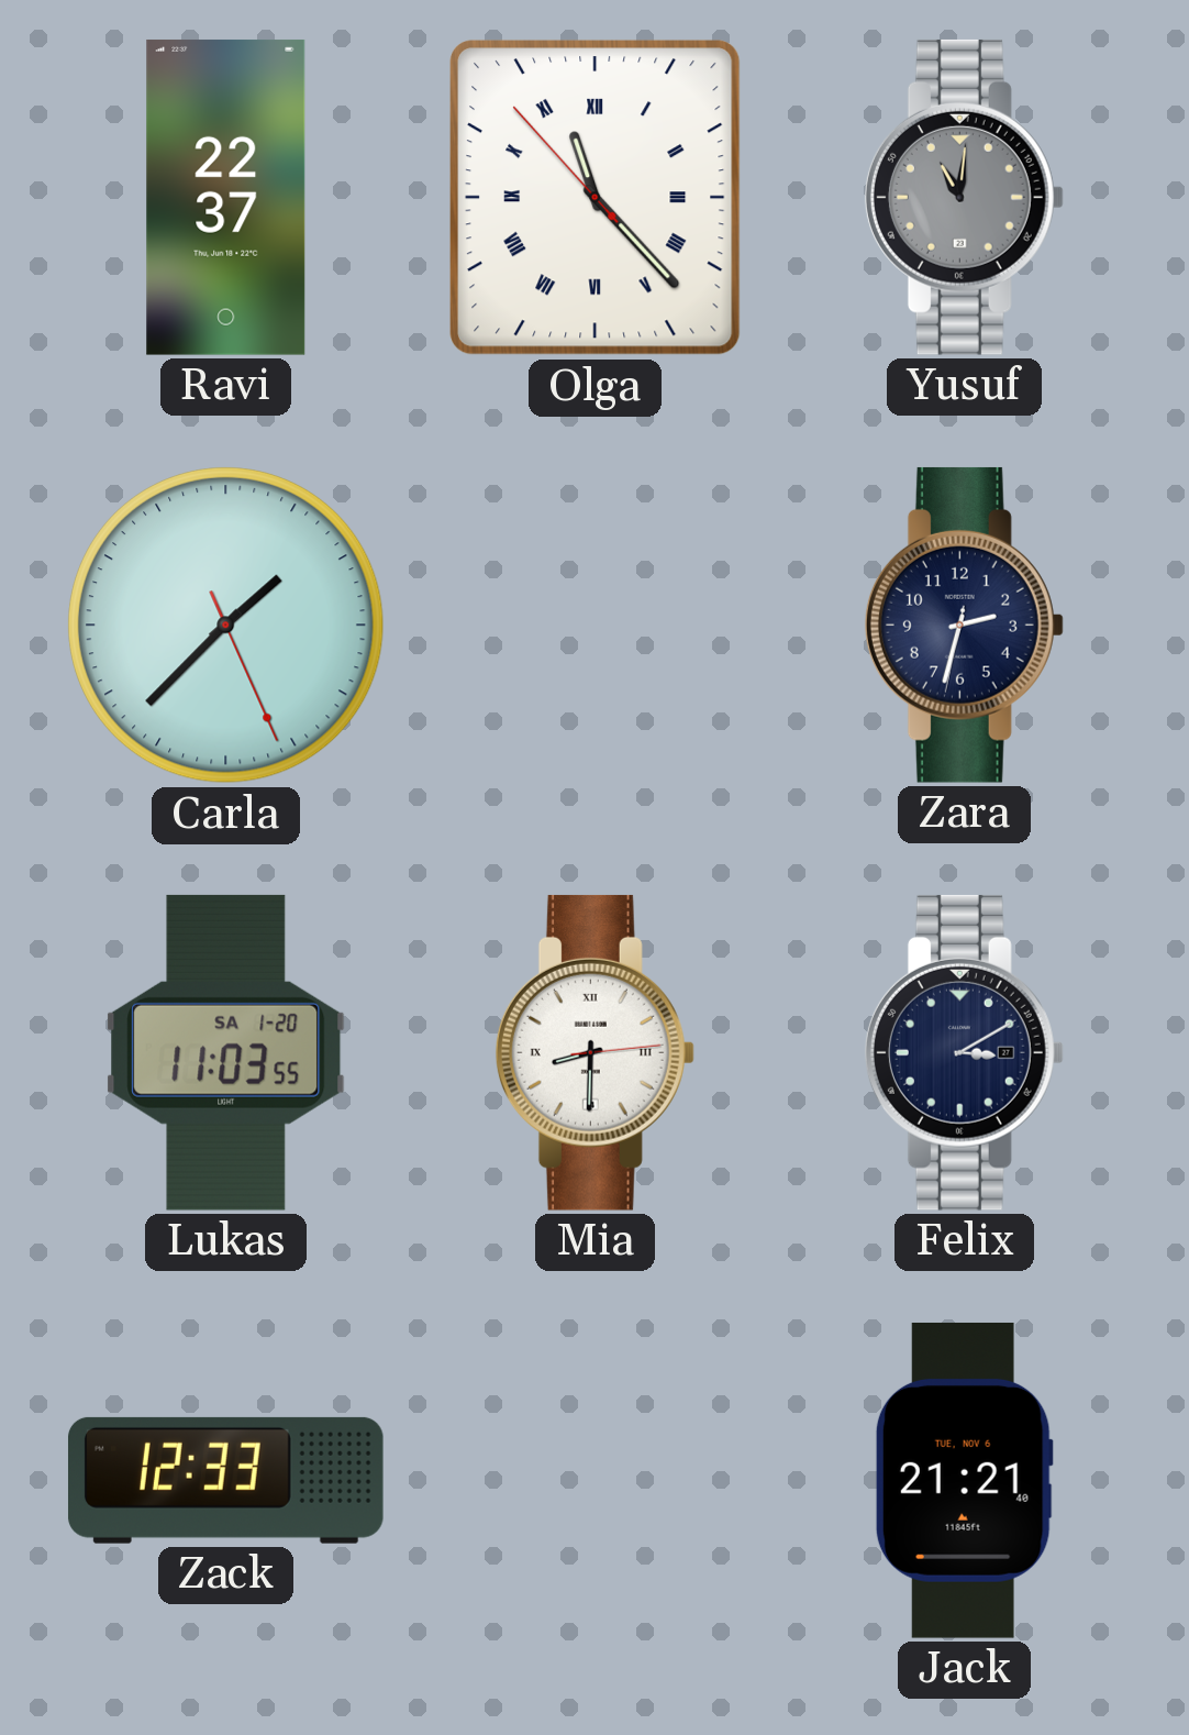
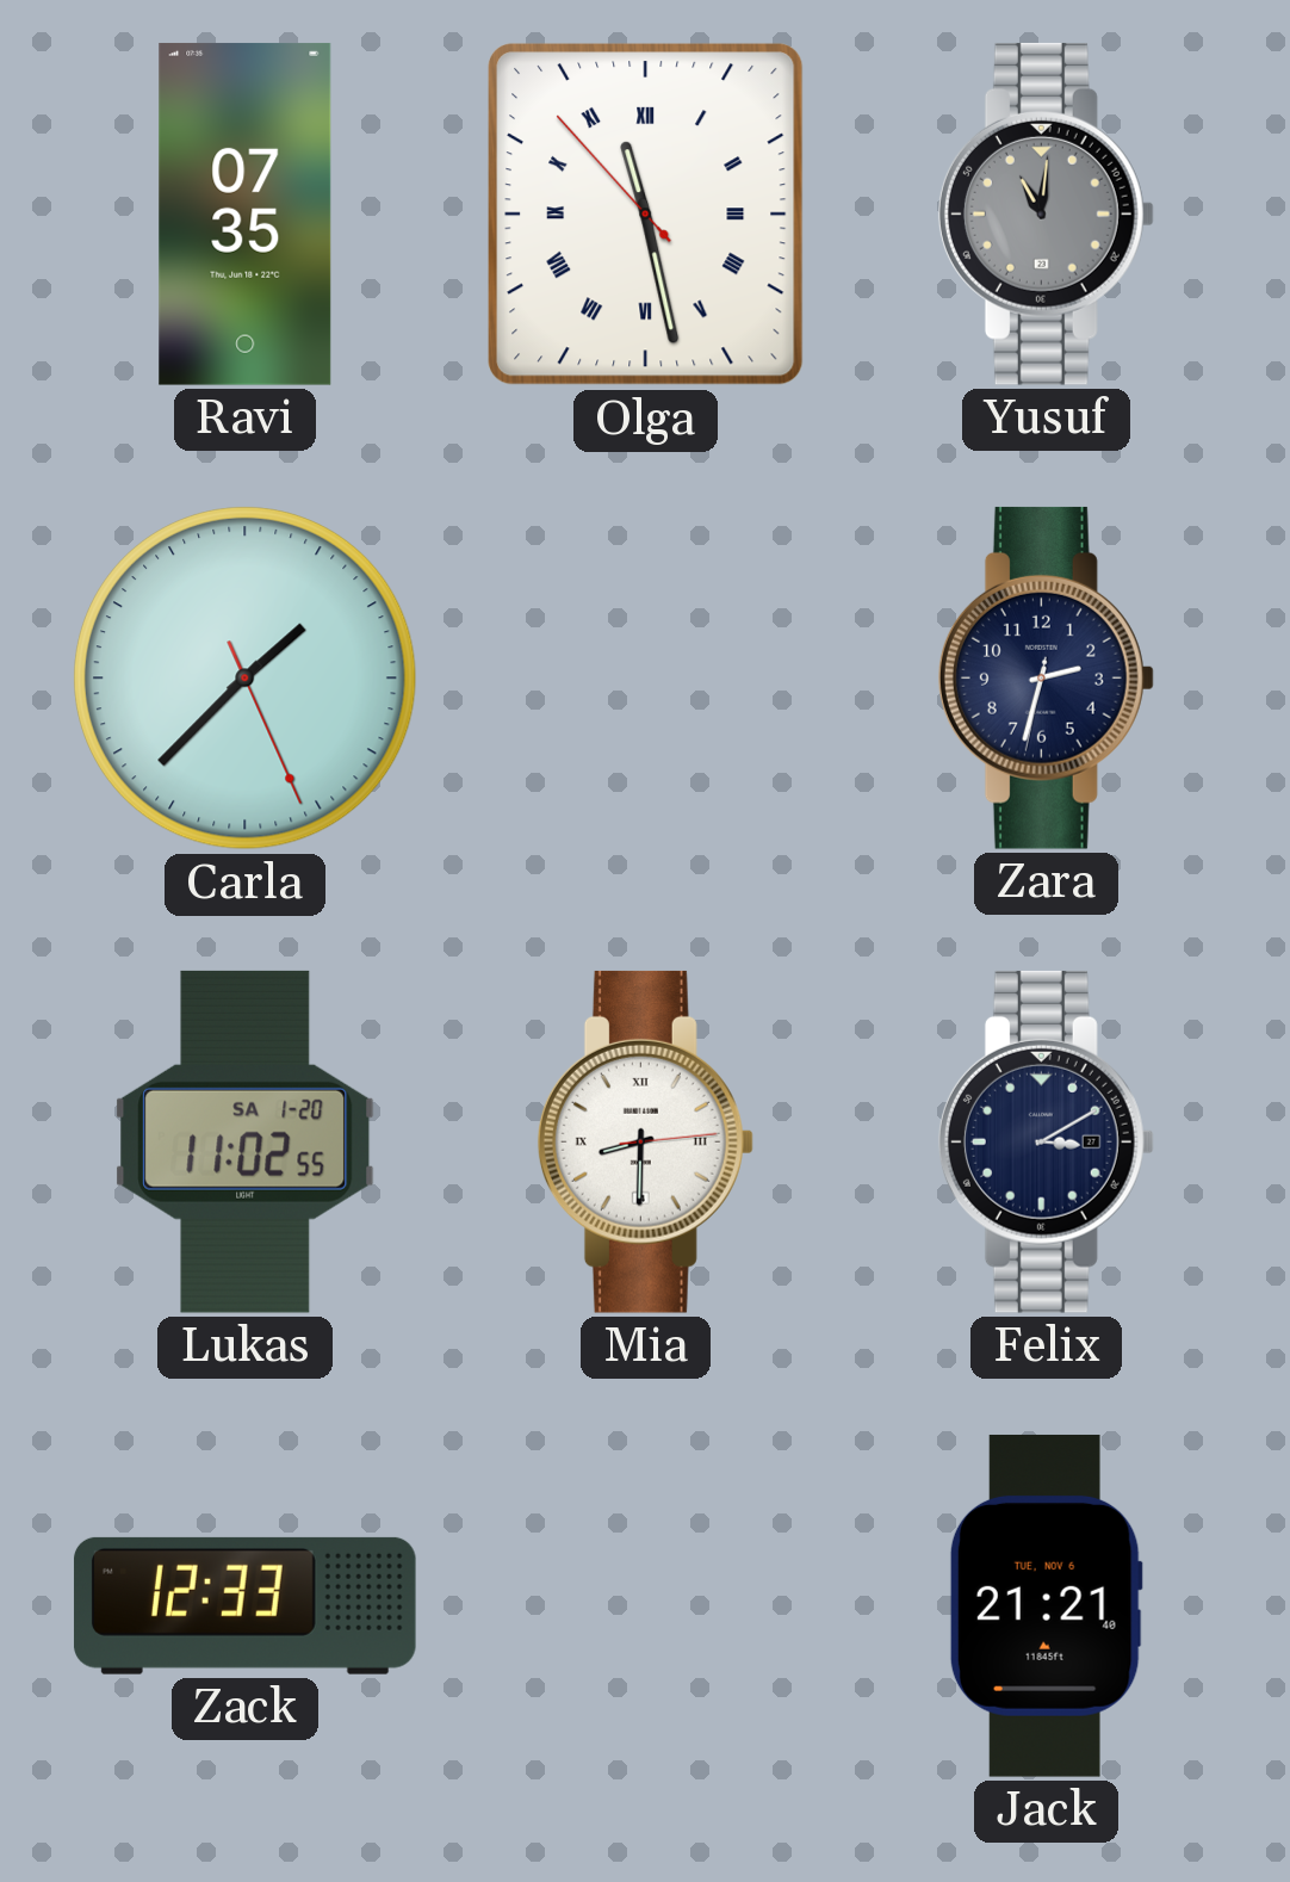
Ravi: 22:37 -> 07:35
Olga: 11:22 -> 11:27
Lukas: 11:03 -> 11:02
